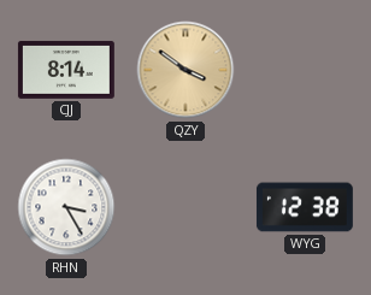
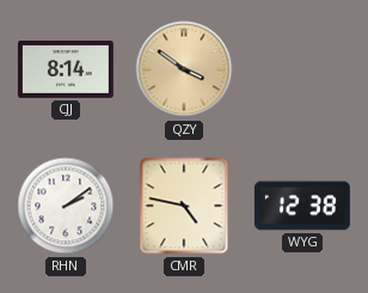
RHN: 3:25 -> 2:09
CMR: none -> 4:47
